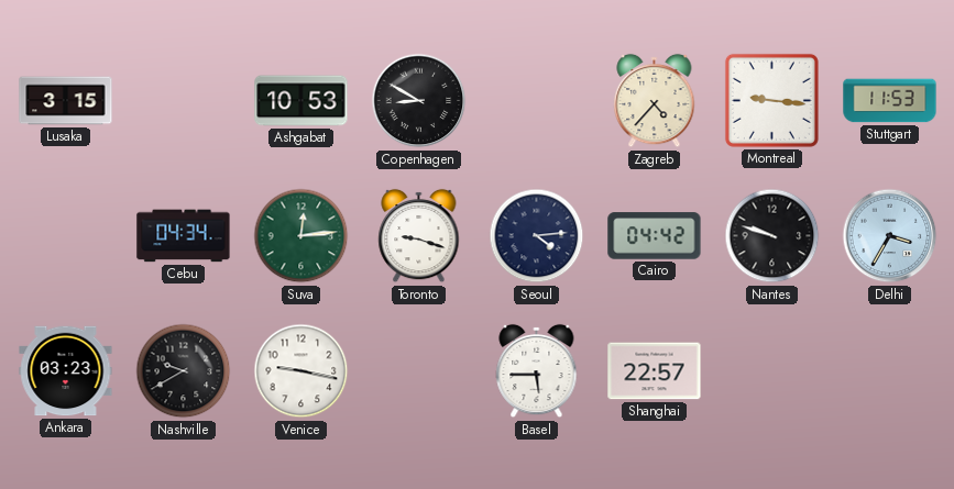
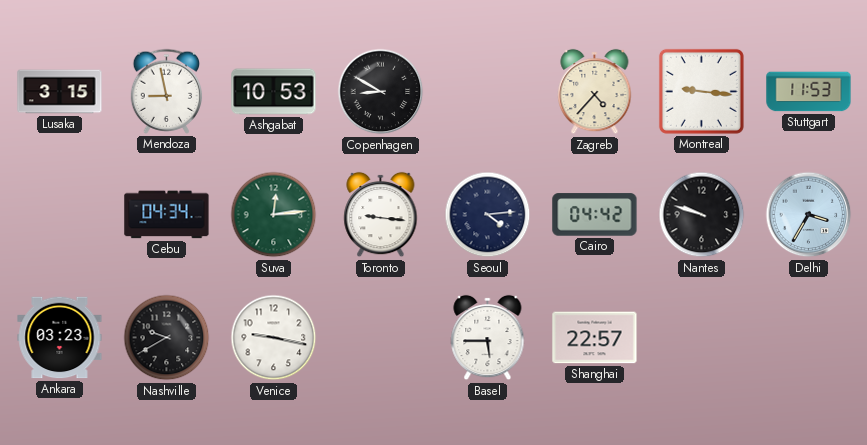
Mendoza: none -> 8:58
Toronto: 9:18 -> 9:16
